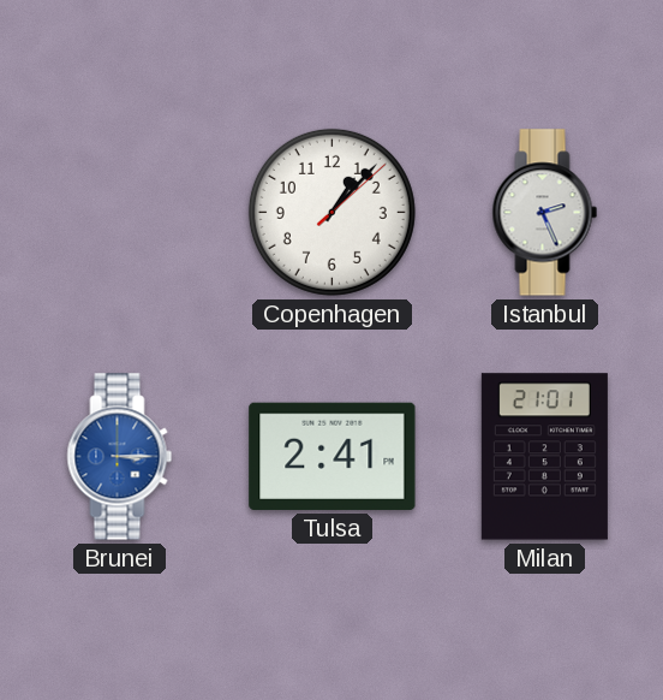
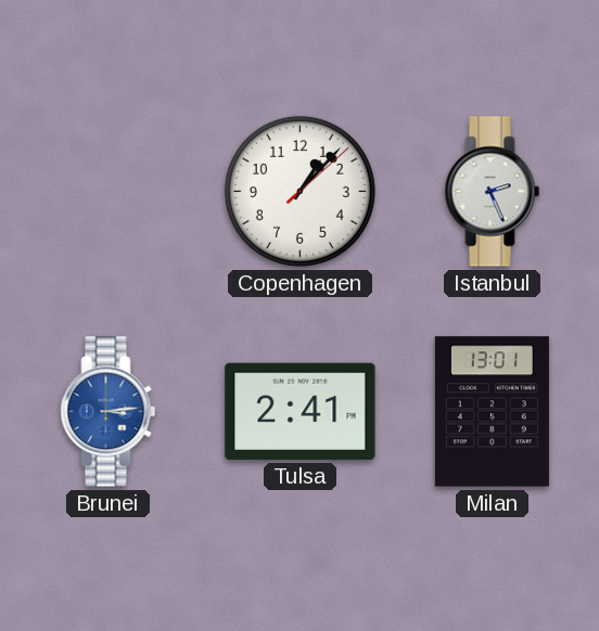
Brunei: 3:15 -> 3:14
Milan: 21:01 -> 13:01
